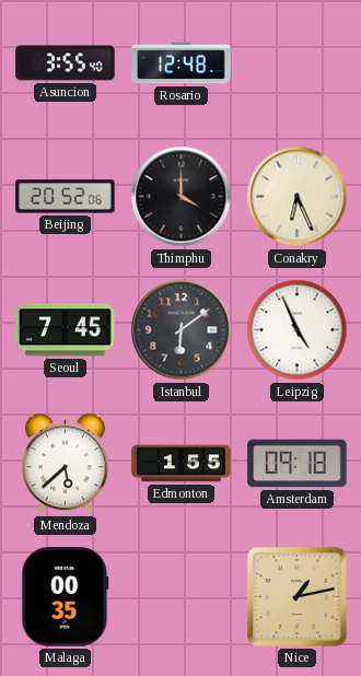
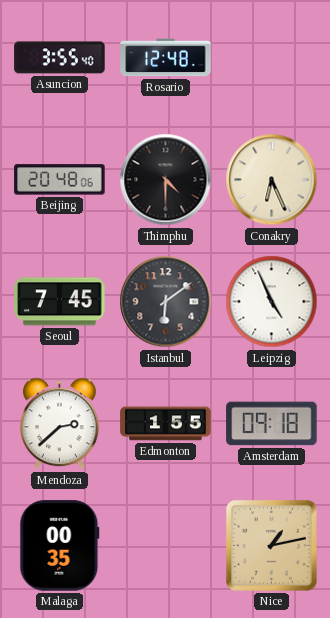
Beijing: 20:52 -> 20:48
Thimphu: 4:00 -> 4:30
Mendoza: 5:38 -> 2:38
